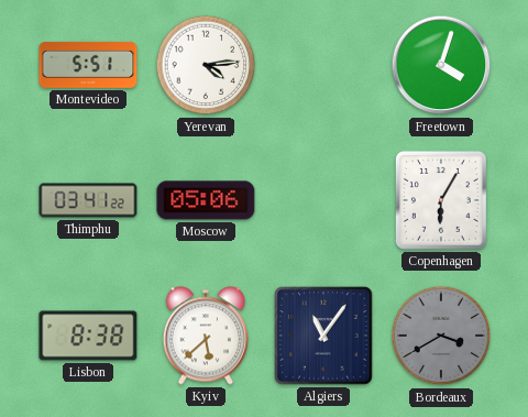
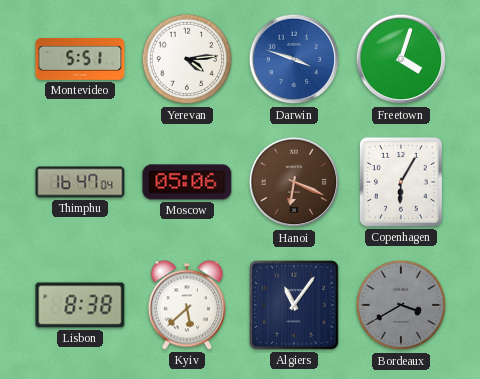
Darwin: none -> 3:48
Thimphu: 03:41 -> 16:47
Hanoi: none -> 6:19
